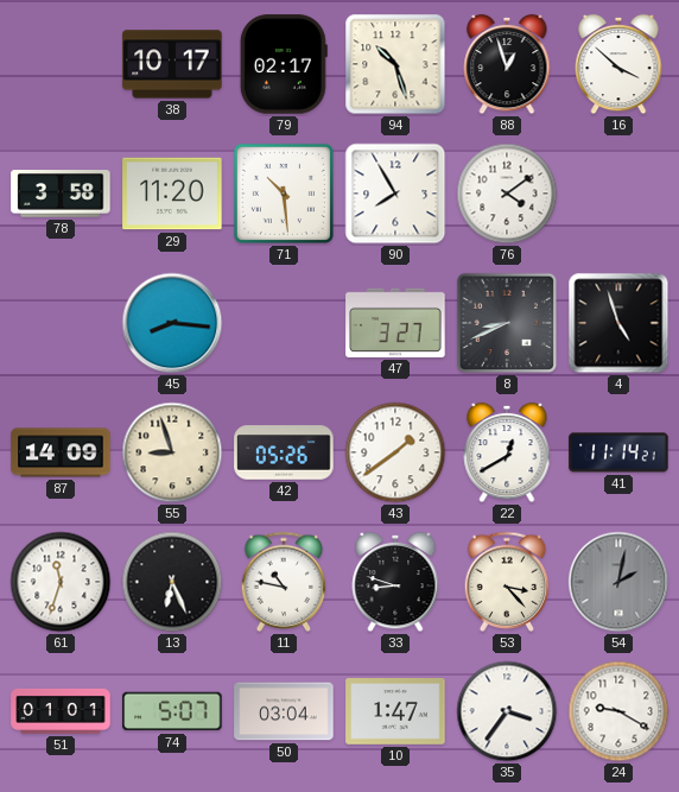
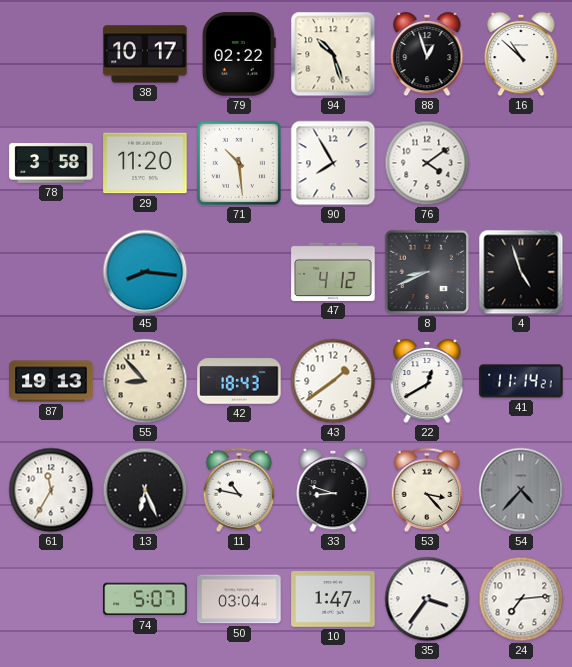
79: 02:17 -> 02:22
16: 3:52 -> 10:52
47: 3:27 -> 4:12
87: 14:09 -> 19:13
55: 8:57 -> 8:53
42: 05:26 -> 18:43
61: 11:33 -> 11:35
54: 2:02 -> 4:37
51: 01:01 -> none
24: 9:20 -> 7:14
